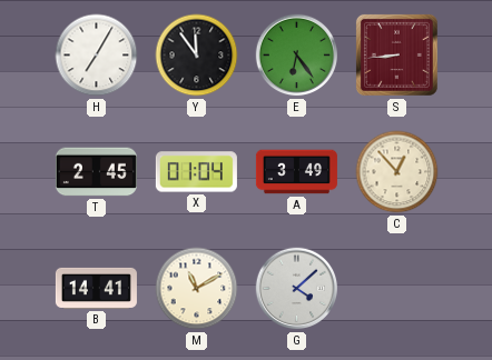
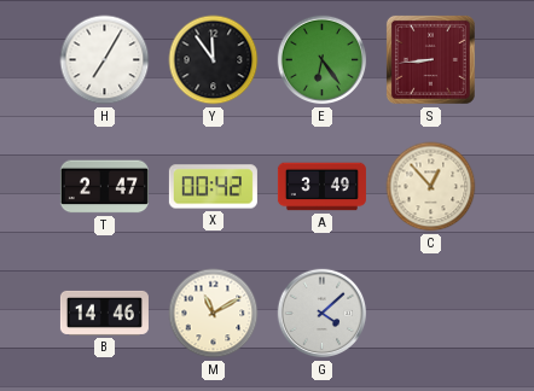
T: 2:45 -> 2:47
X: 01:04 -> 00:42
B: 14:41 -> 14:46
